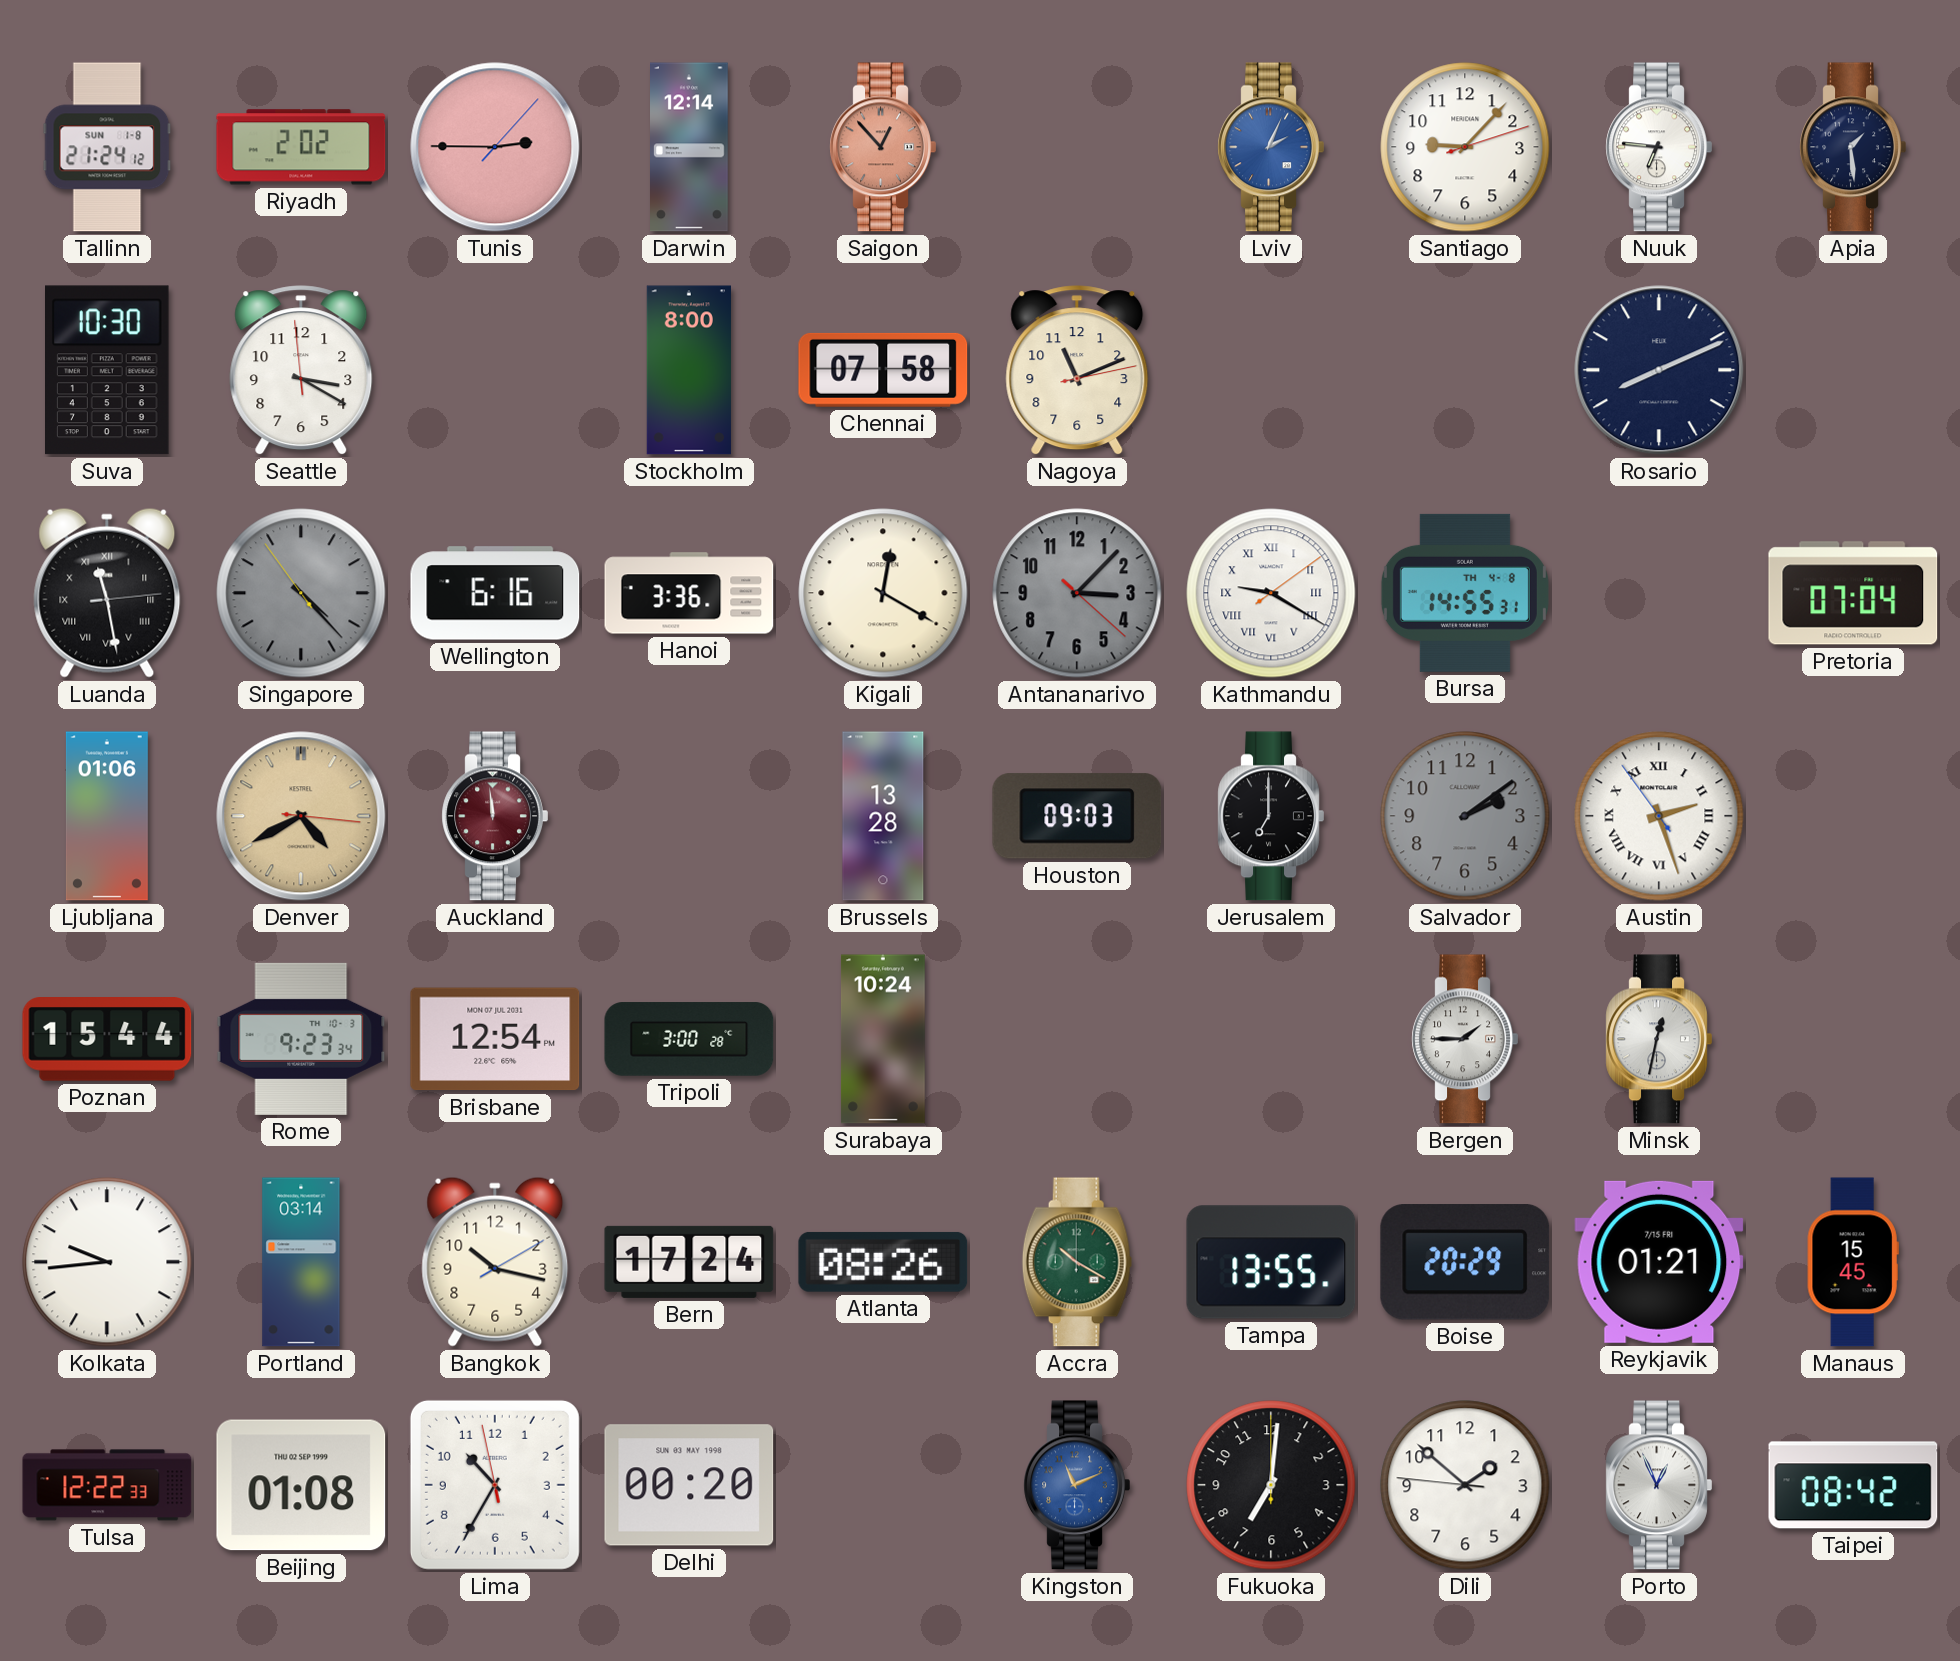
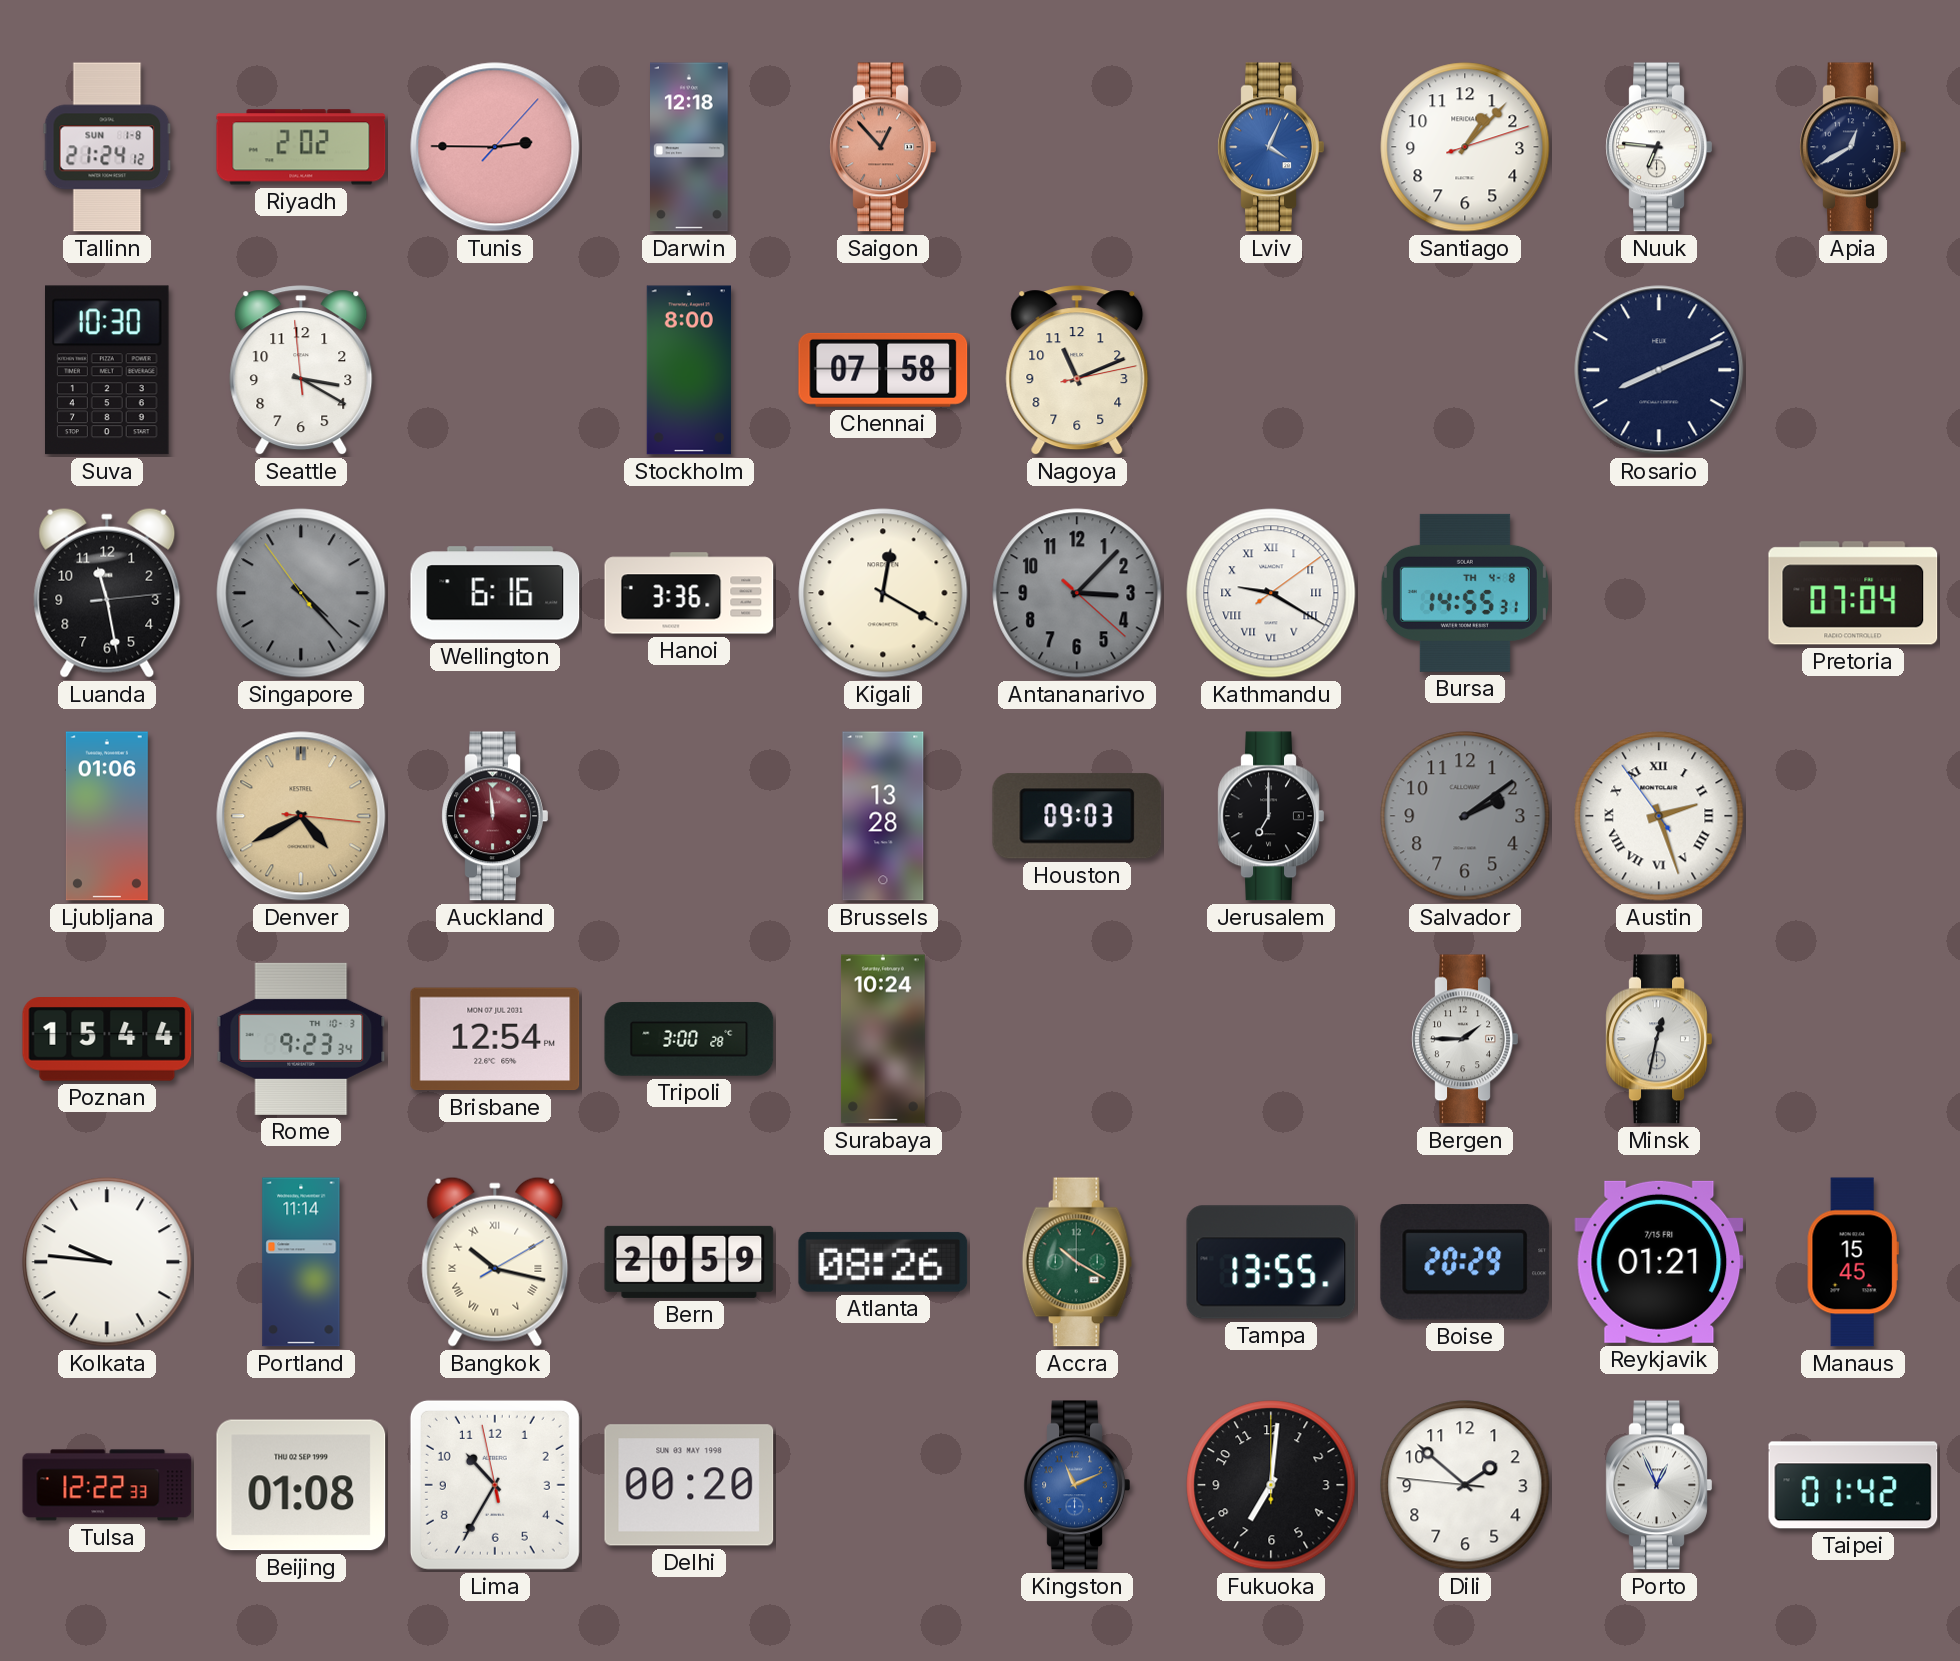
Darwin: 12:14 -> 12:18
Lviv: 2:04 -> 4:04
Santiago: 9:07 -> 1:07
Apia: 1:29 -> 12:40
Luanda numerals: Roman -> Arabic
Kolkata: 9:44 -> 9:46
Portland: 03:14 -> 11:14
Bangkok numerals: Arabic -> Roman
Bern: 17:24 -> 20:59
Taipei: 08:42 -> 01:42
